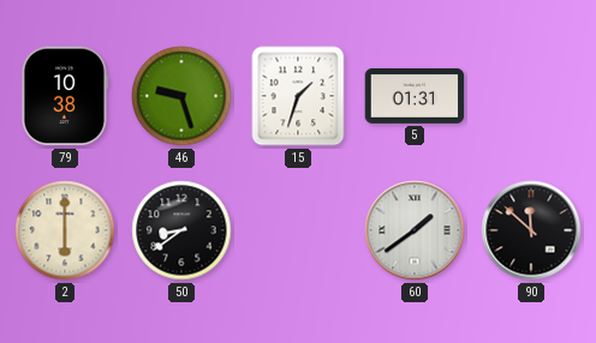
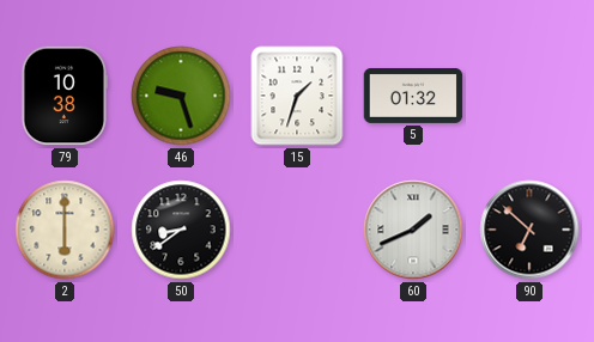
5: 01:31 -> 01:32
60: 1:39 -> 1:41
90: 11:52 -> 6:52
